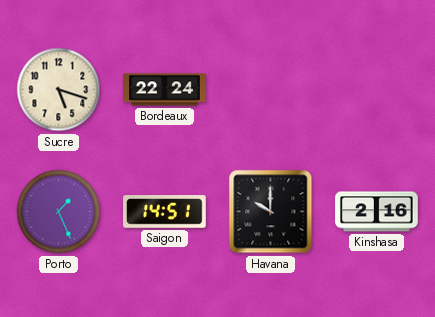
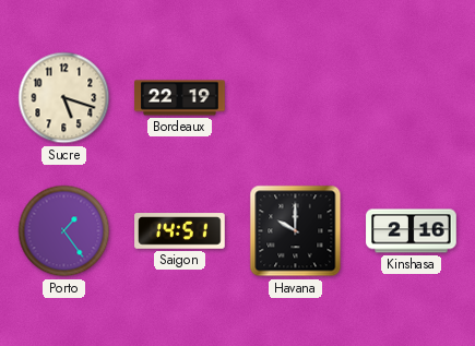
Bordeaux: 22:24 -> 22:19
Porto: 1:26 -> 1:24
